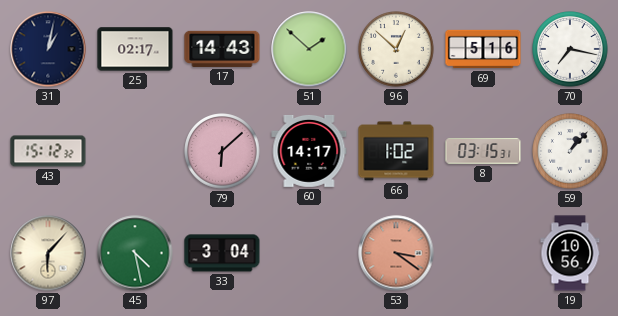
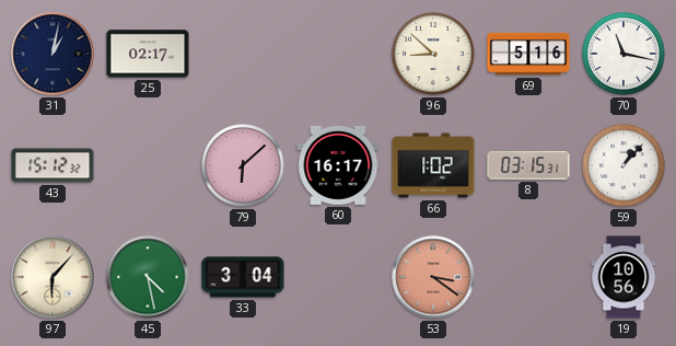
17: 14:43 -> none
51: 1:52 -> none
96: 12:52 -> 8:52
70: 7:17 -> 11:17
60: 14:17 -> 16:17
